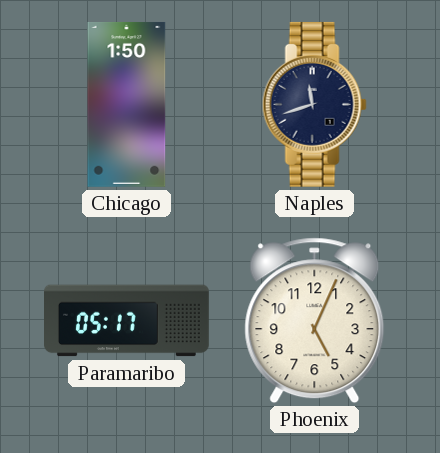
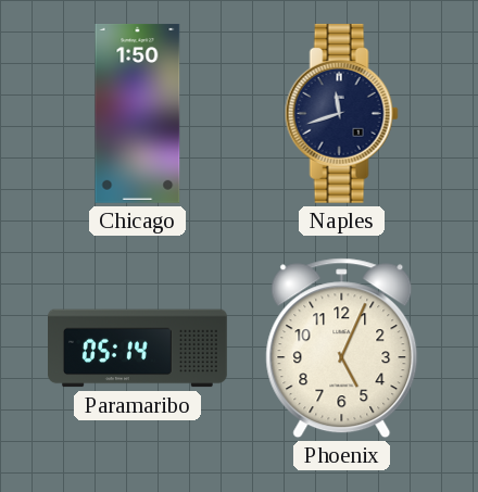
Paramaribo: 05:17 -> 05:14
